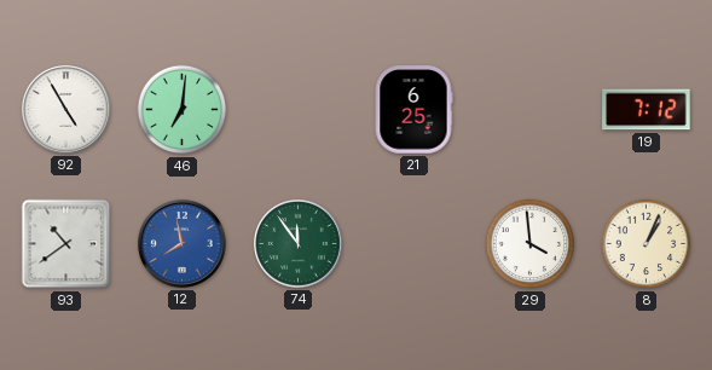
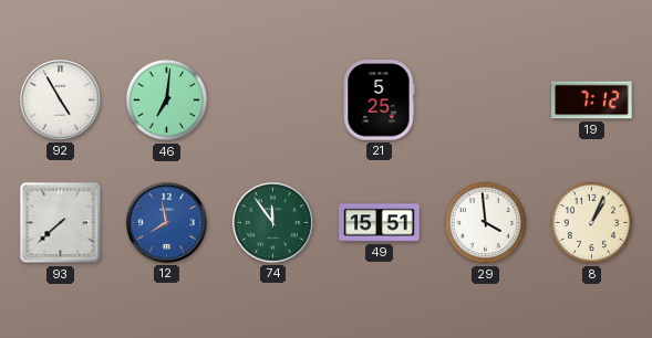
21: 6:25 -> 5:25
93: 10:39 -> 7:38
49: none -> 15:51
